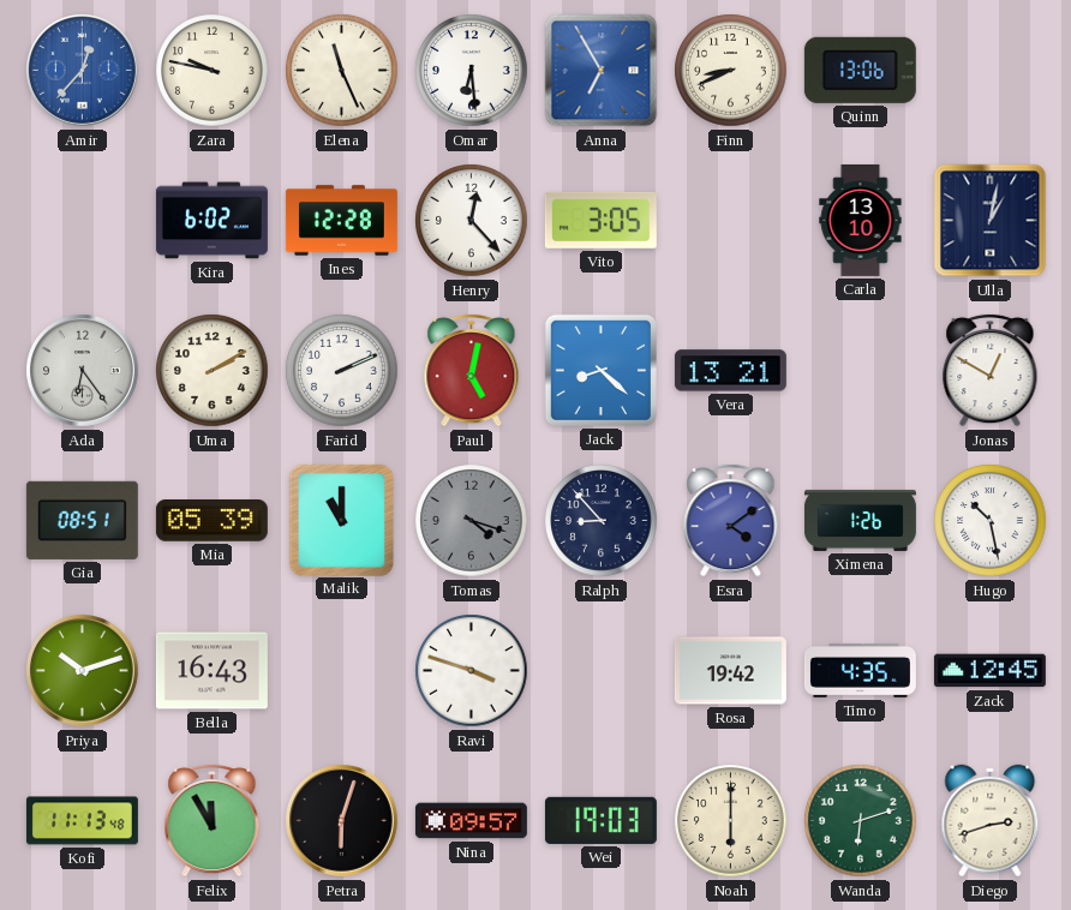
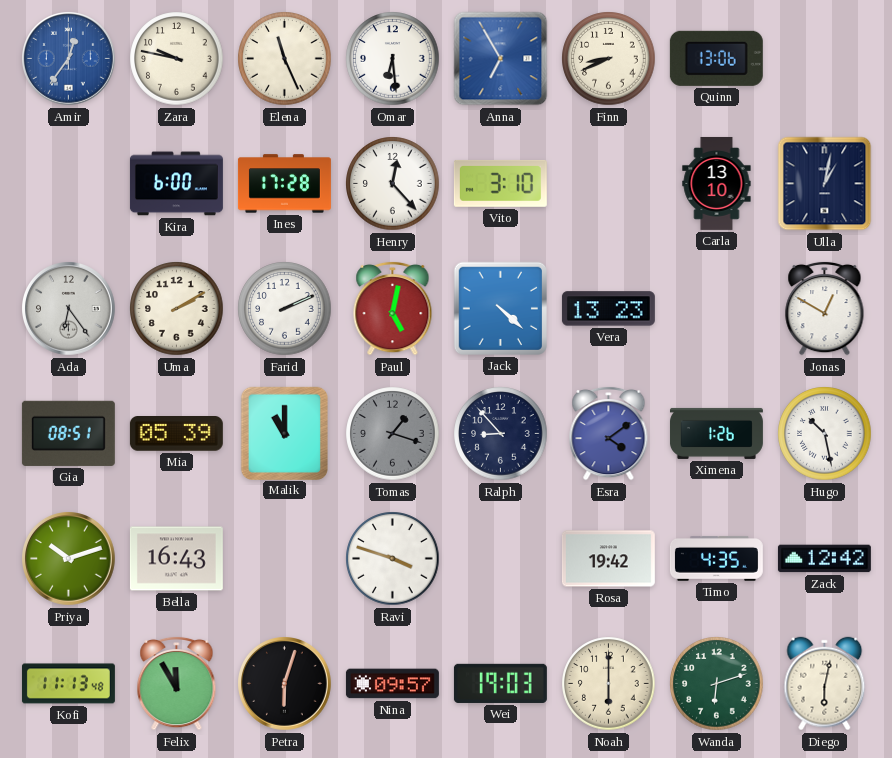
Amir: 12:37 -> 12:36
Kira: 6:02 -> 6:00
Ines: 12:28 -> 17:28
Vito: 3:05 -> 3:10
Jack: 8:22 -> 4:22
Vera: 13:21 -> 13:23
Tomas: 4:18 -> 1:18
Zack: 12:45 -> 12:42
Diego: 2:42 -> 6:02
